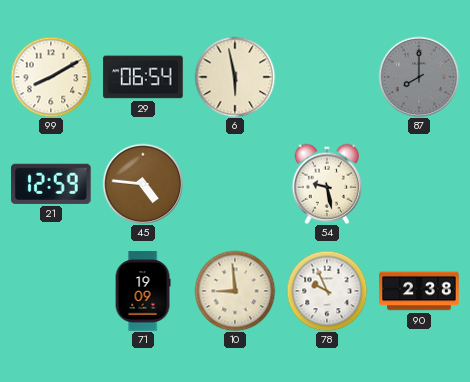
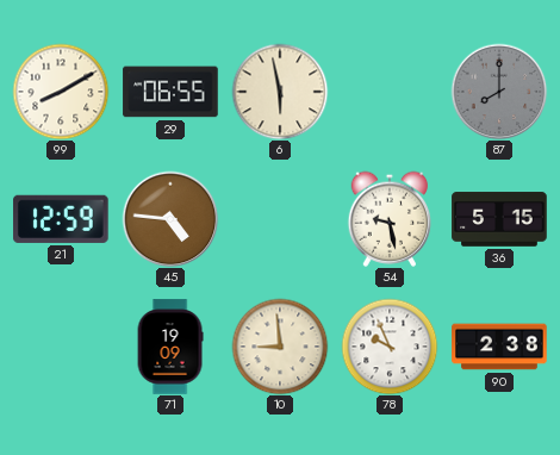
29: 06:54 -> 06:55
36: none -> 5:15
